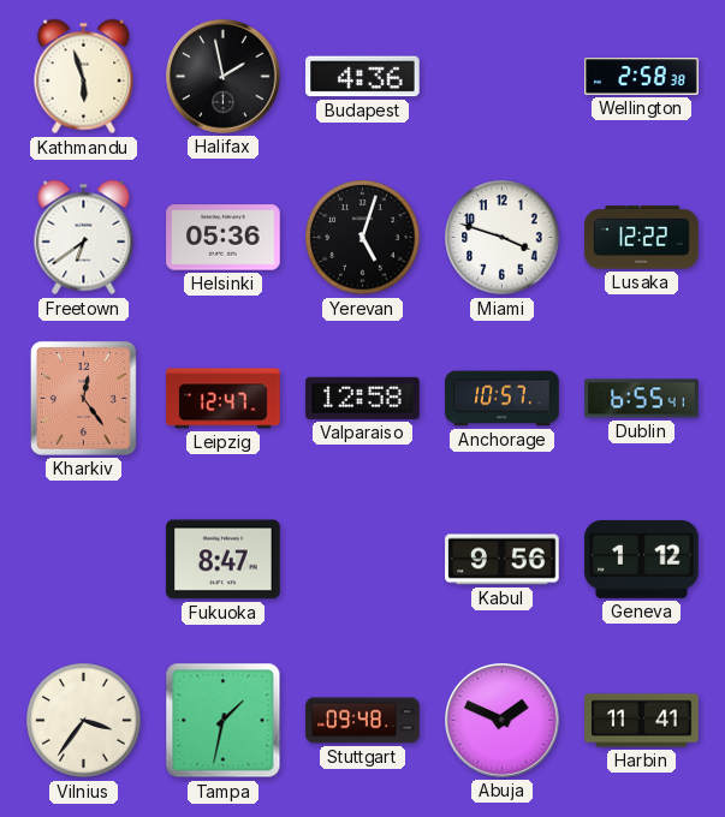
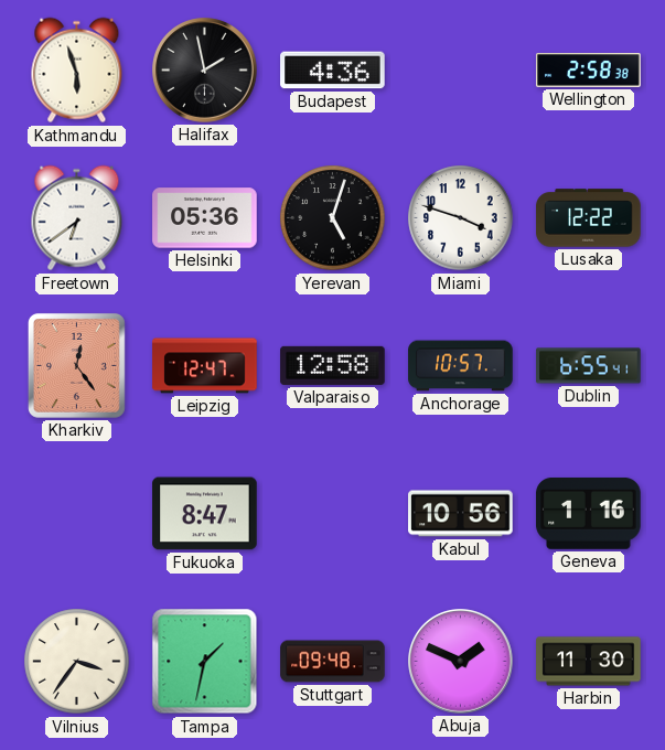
Kabul: 9:56 -> 10:56
Geneva: 1:12 -> 1:16
Harbin: 11:41 -> 11:30
